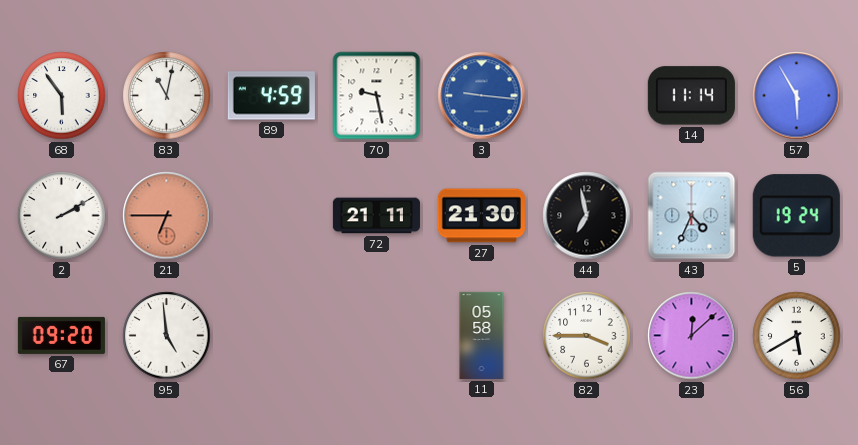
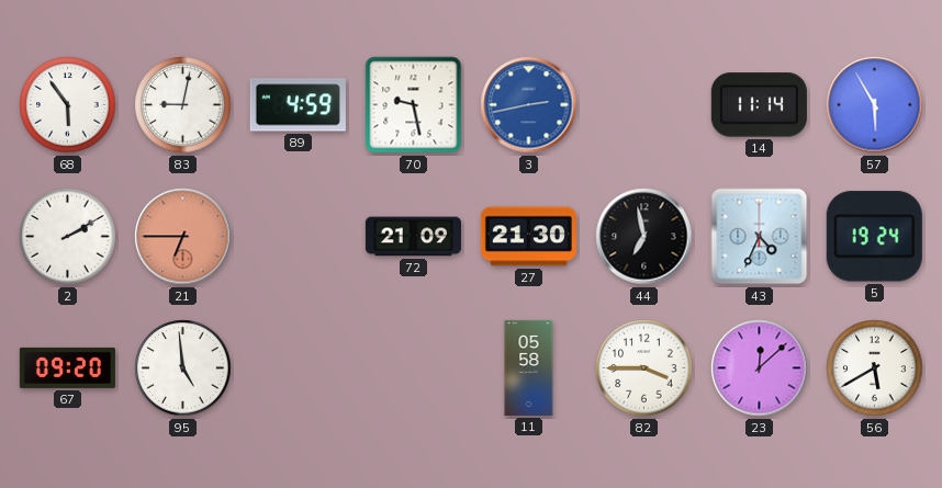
83: 11:02 -> 9:02
3: 9:16 -> 2:43
72: 21:11 -> 21:09
